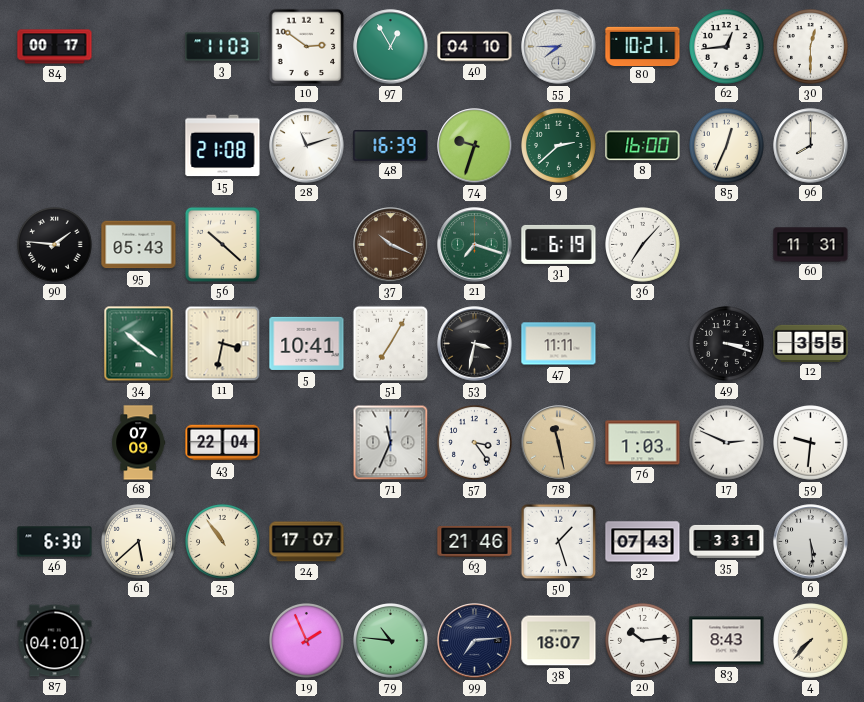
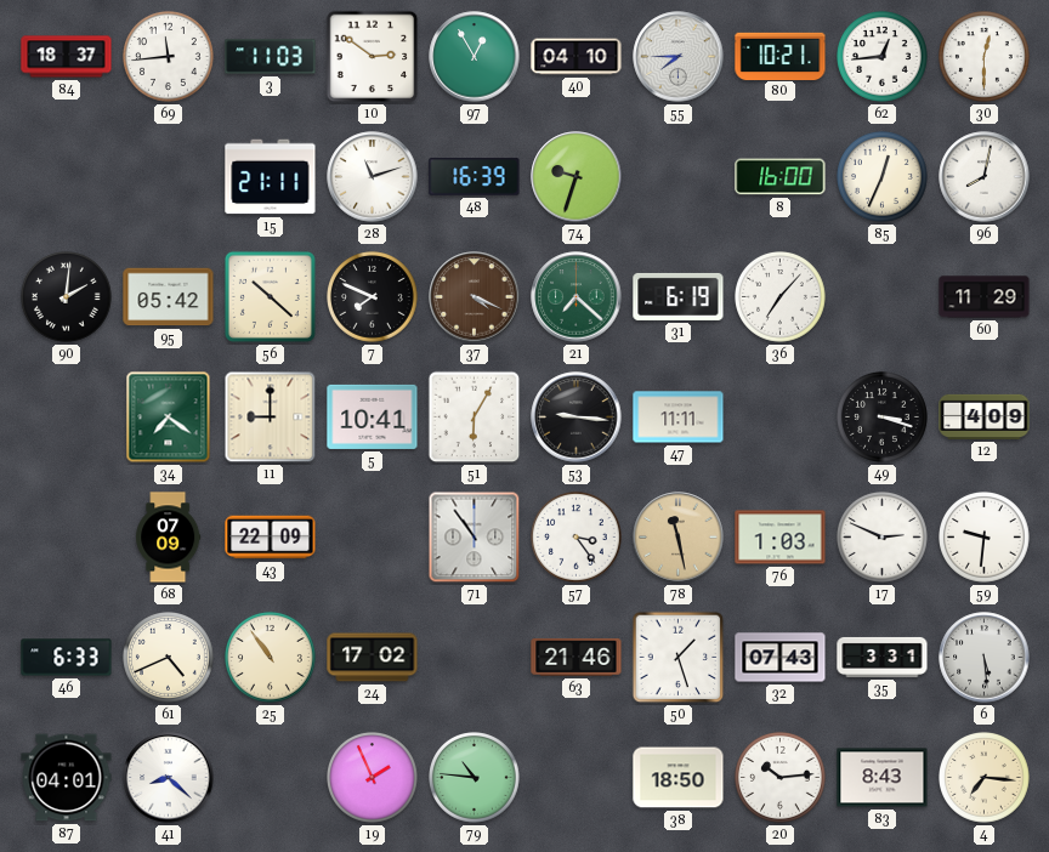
84: 00:17 -> 18:37
69: none -> 11:44
15: 21:08 -> 21:11
9: 2:38 -> none
96: 8:00 -> 8:02
90: 1:46 -> 2:01
95: 05:43 -> 05:42
7: none -> 7:49
37: 10:19 -> 4:19
21: 7:18 -> 7:22
60: 11:31 -> 11:29
34: 10:21 -> 7:21
11: 3:32 -> 9:00
51: 7:05 -> 6:05
53: 3:32 -> 9:16
12: 3:55 -> 4:09
43: 22:04 -> 22:09
71: 11:34 -> 10:54
46: 6:30 -> 6:33
61: 5:38 -> 4:41
24: 17:07 -> 17:02
41: none -> 8:22
99: 7:14 -> none
38: 18:07 -> 18:50
4: 7:37 -> 7:16
